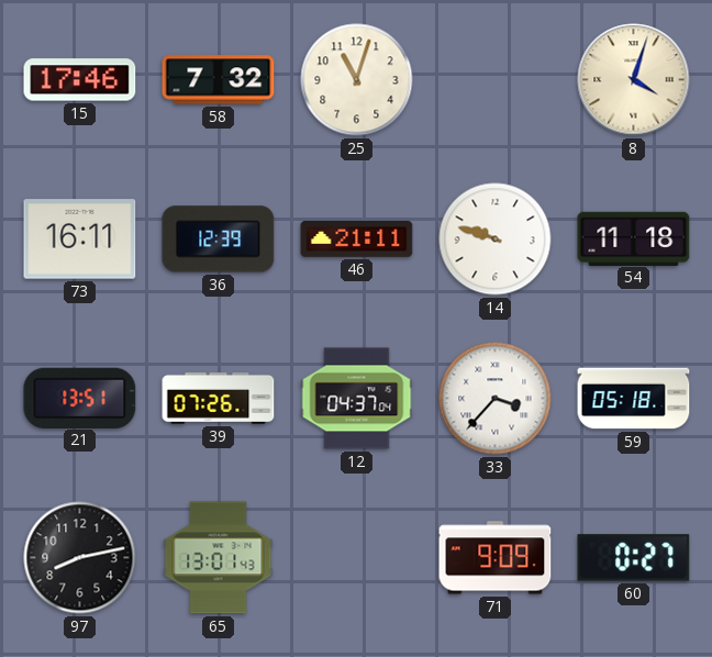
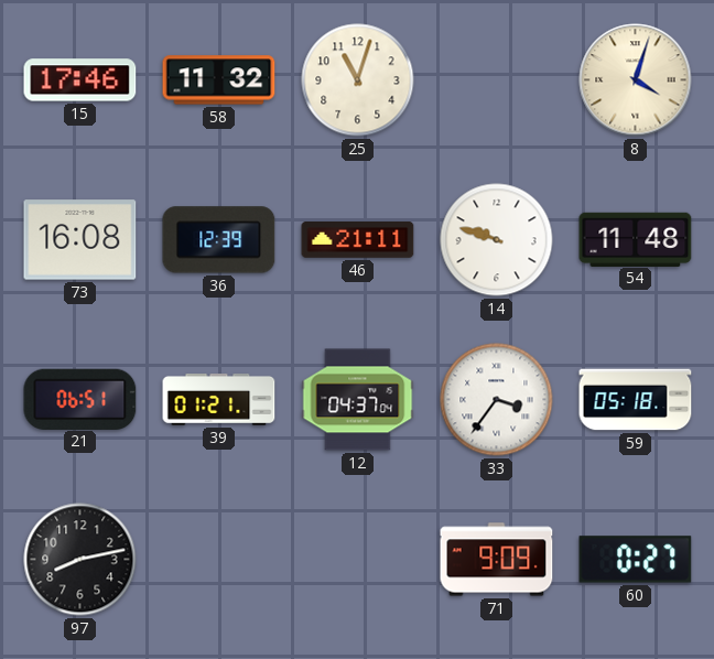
58: 7:32 -> 11:32
73: 16:11 -> 16:08
54: 11:18 -> 11:48
21: 13:51 -> 06:51
39: 07:26 -> 01:21
33: 3:37 -> 3:36
65: 13:01 -> none
